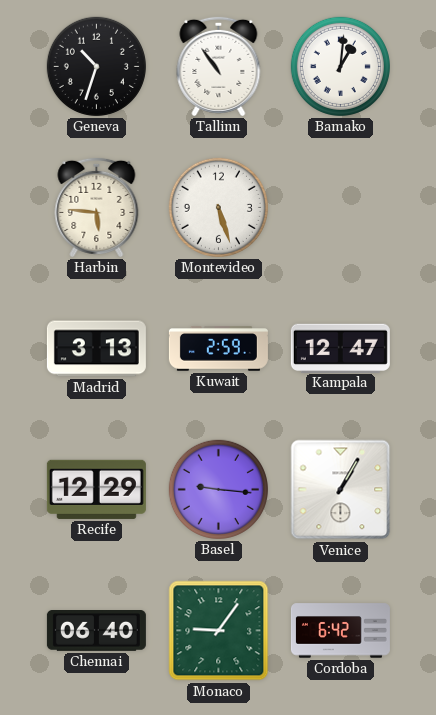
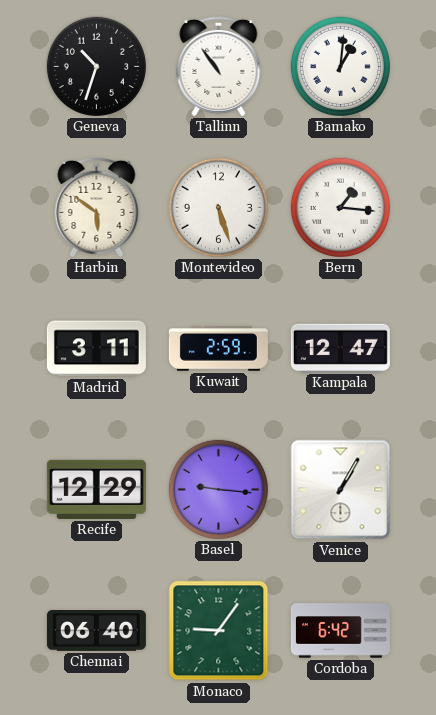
Harbin: 5:46 -> 5:51
Bern: none -> 1:16
Madrid: 3:13 -> 3:11
